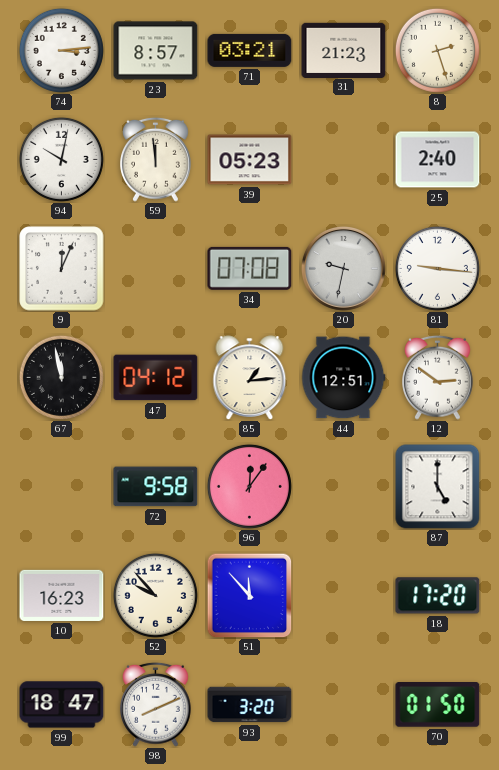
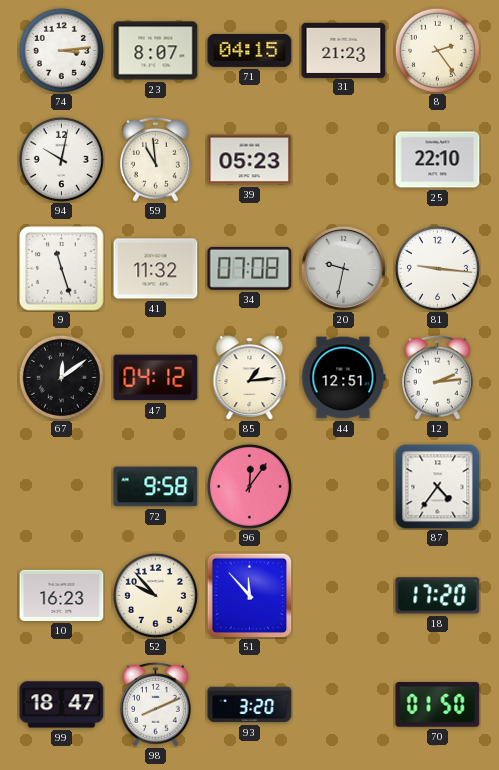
23: 8:57 -> 8:07
71: 03:21 -> 04:15
8: 2:27 -> 2:24
59: 11:59 -> 10:59
25: 2:40 -> 22:10
9: 12:04 -> 11:27
41: none -> 11:32
67: 11:58 -> 12:09
12: 2:51 -> 2:14
87: 5:00 -> 4:36
